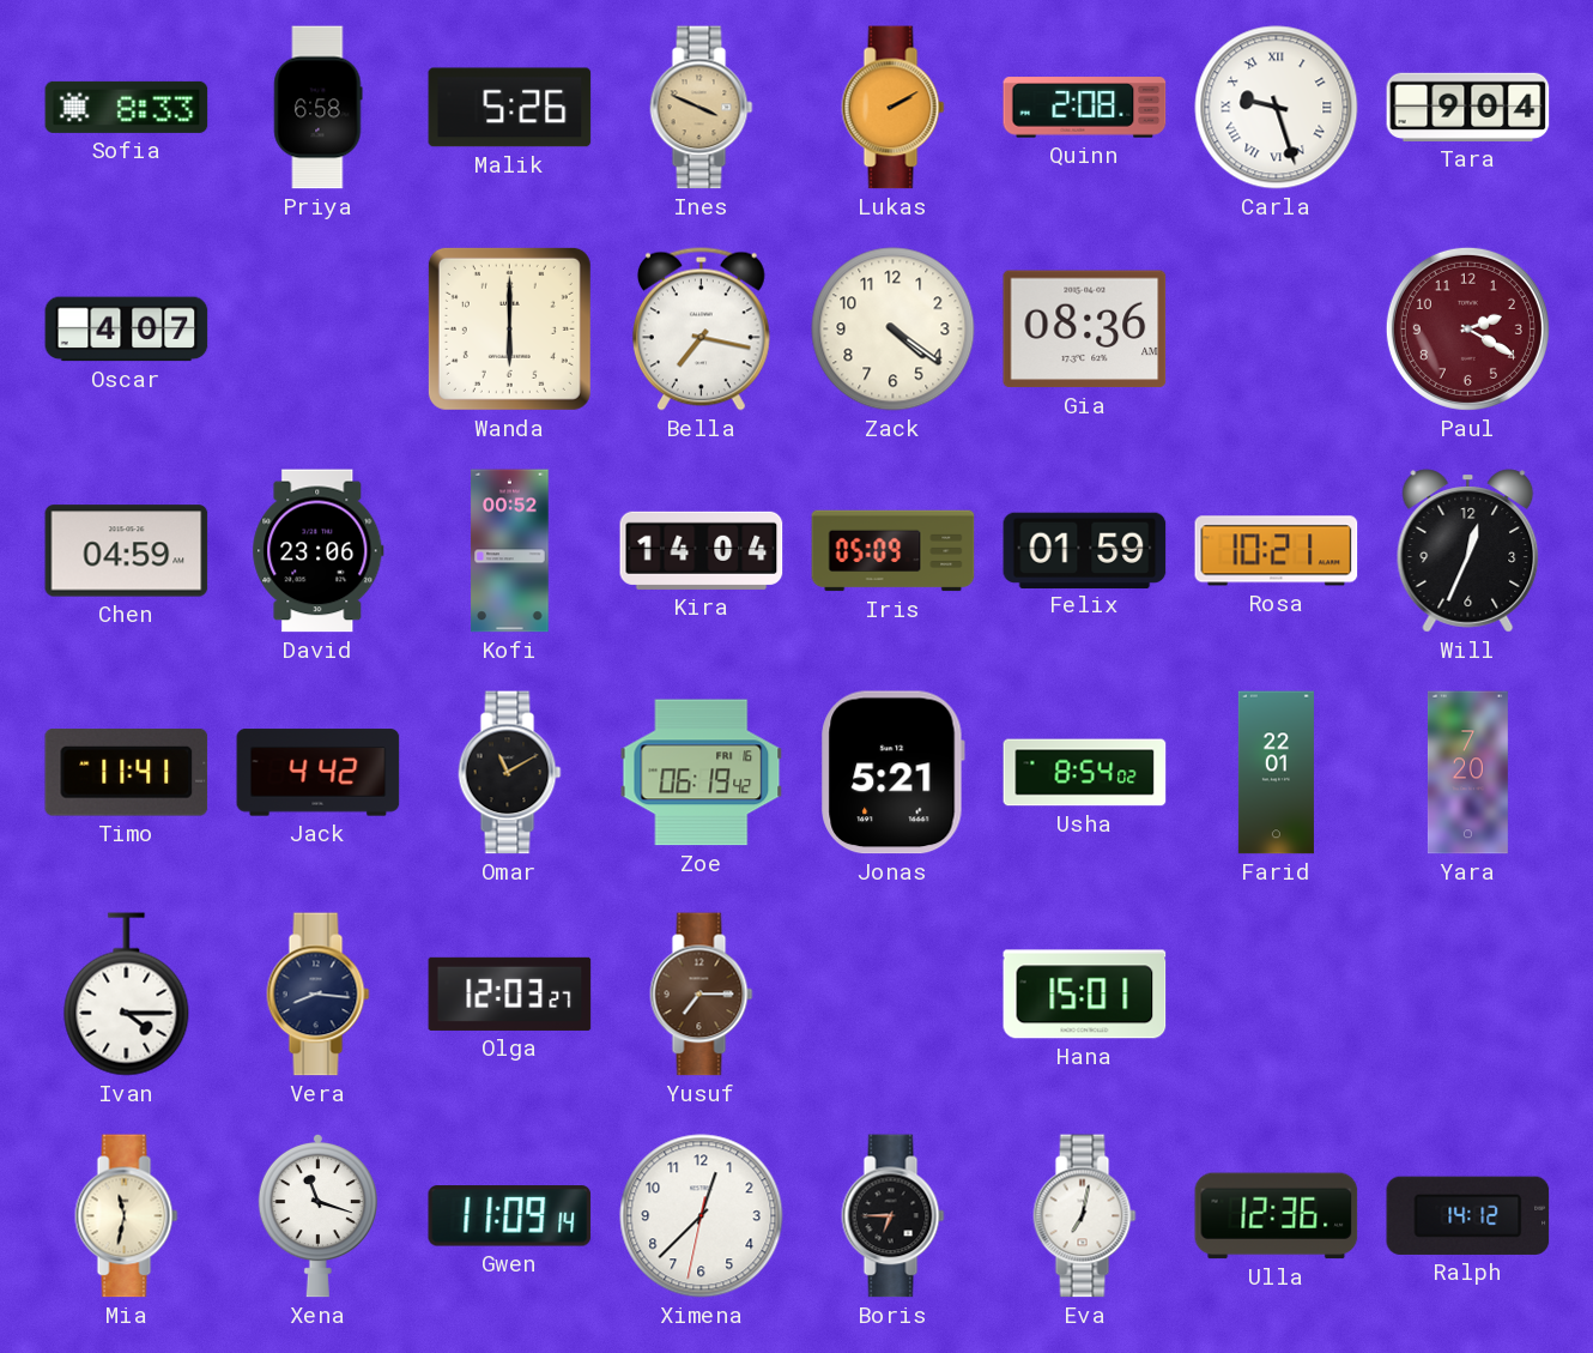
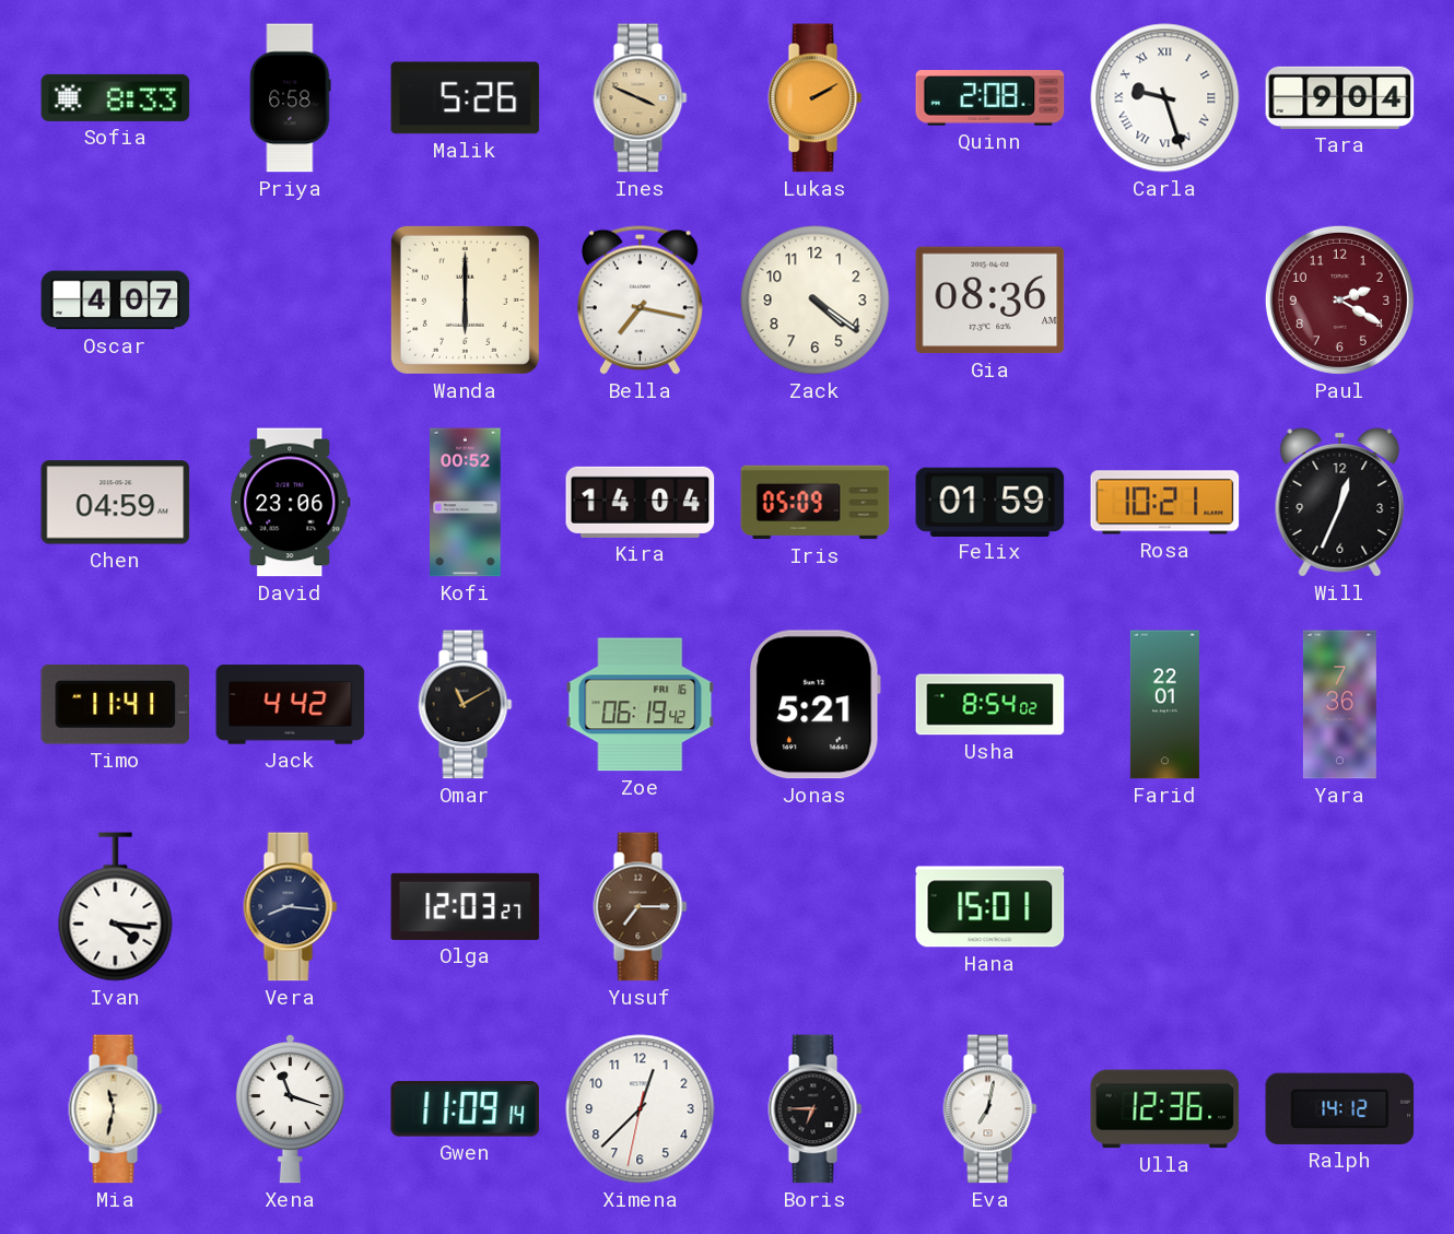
Yara: 7:20 -> 7:36
Ivan: 4:15 -> 4:16
